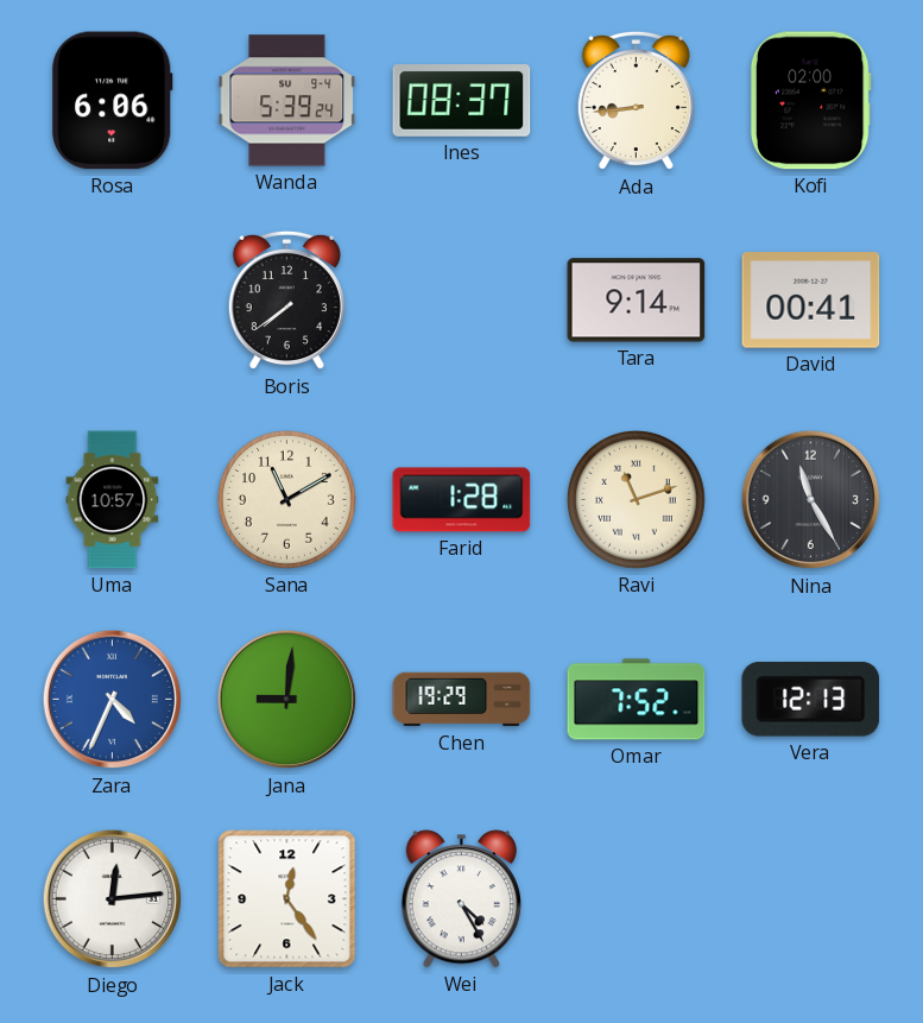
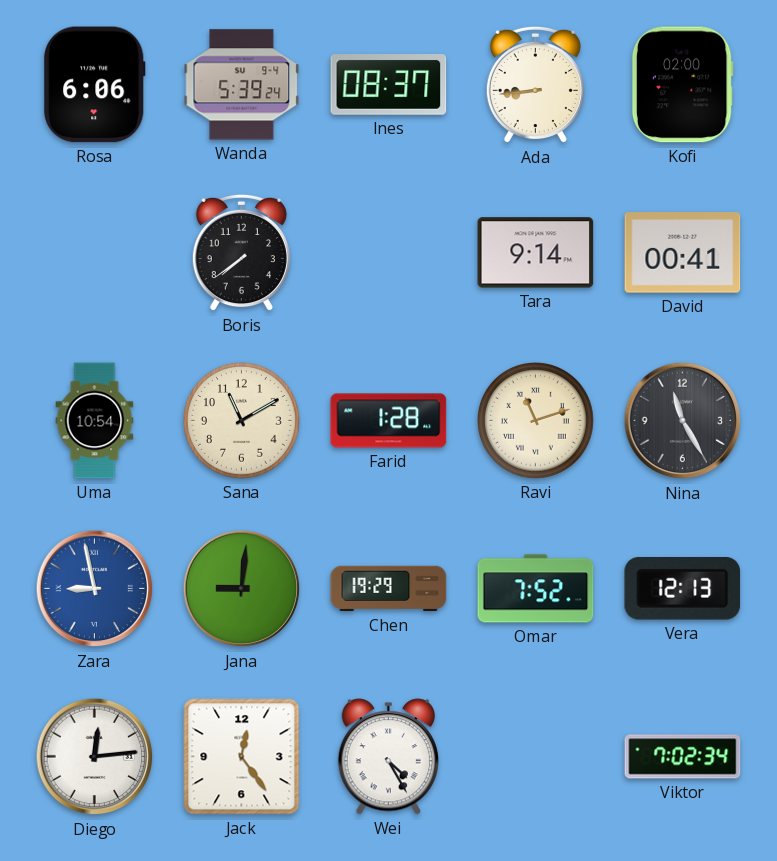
Uma: 10:57 -> 10:54
Zara: 4:34 -> 8:58
Viktor: none -> 7:02
